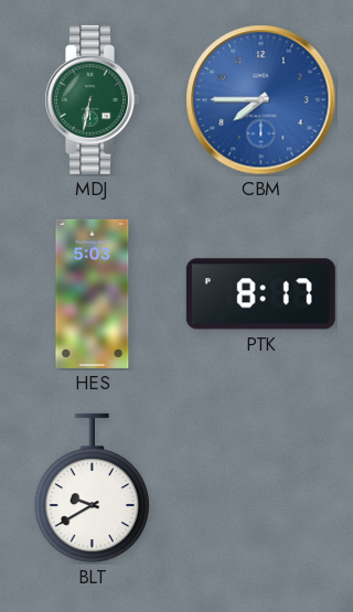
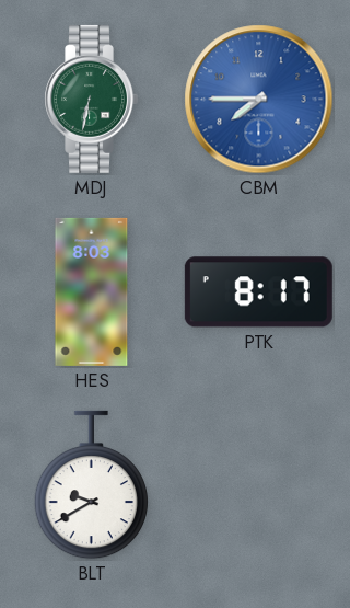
HES: 5:03 -> 8:03
